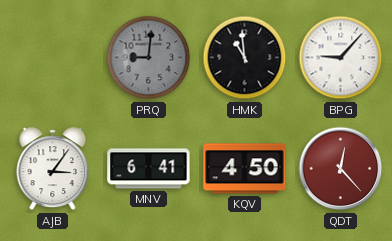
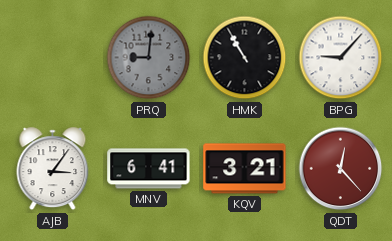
HMK: 10:59 -> 10:55
KQV: 4:50 -> 3:21
